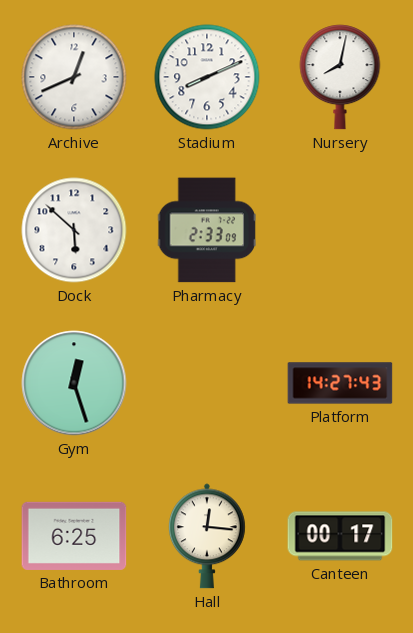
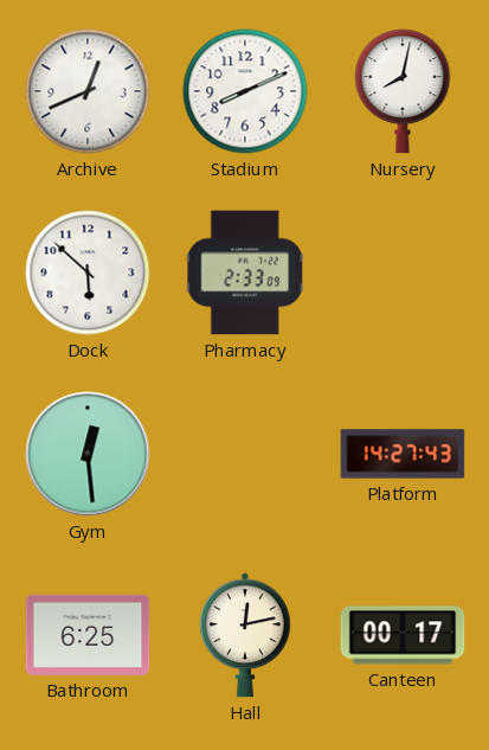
Gym: 12:27 -> 12:29
Hall: 12:16 -> 12:13
